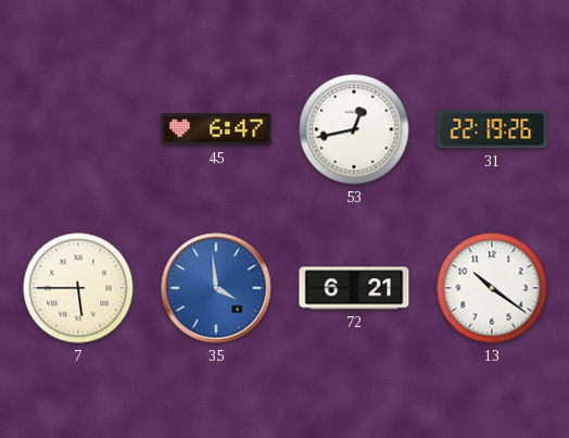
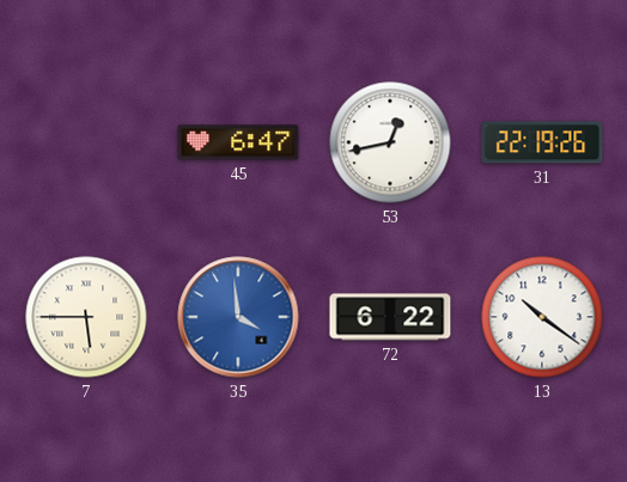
72: 6:21 -> 6:22
